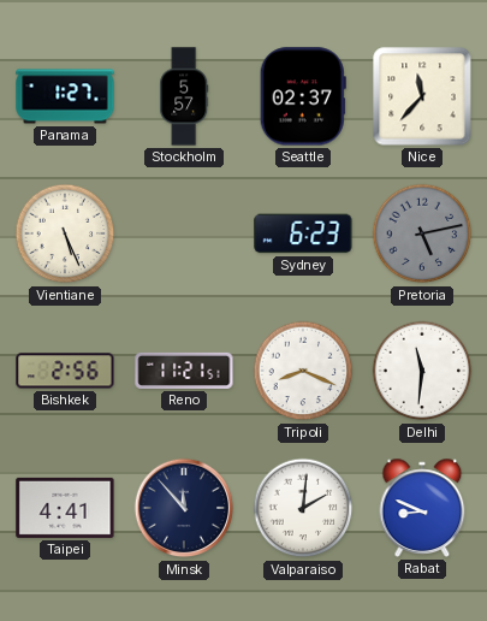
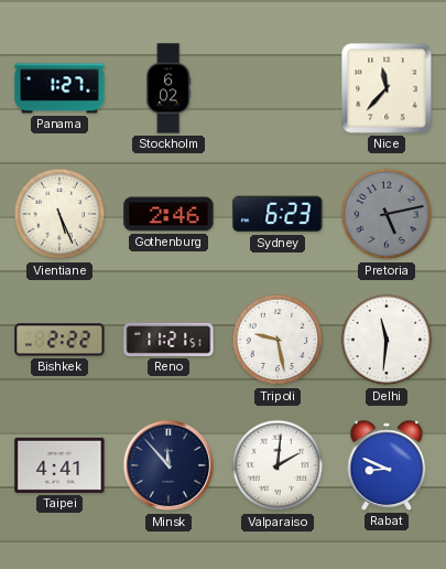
Stockholm: 5:57 -> 6:02
Seattle: 02:37 -> none
Gothenburg: none -> 2:46
Bishkek: 2:56 -> 2:22
Tripoli: 8:19 -> 9:28
